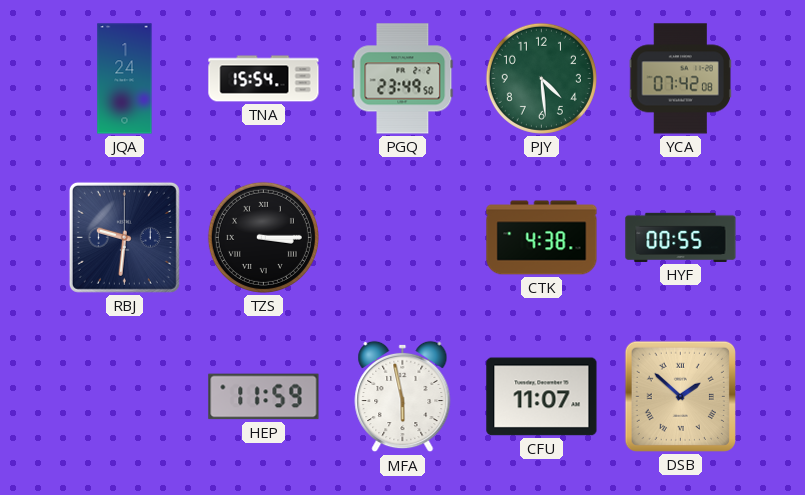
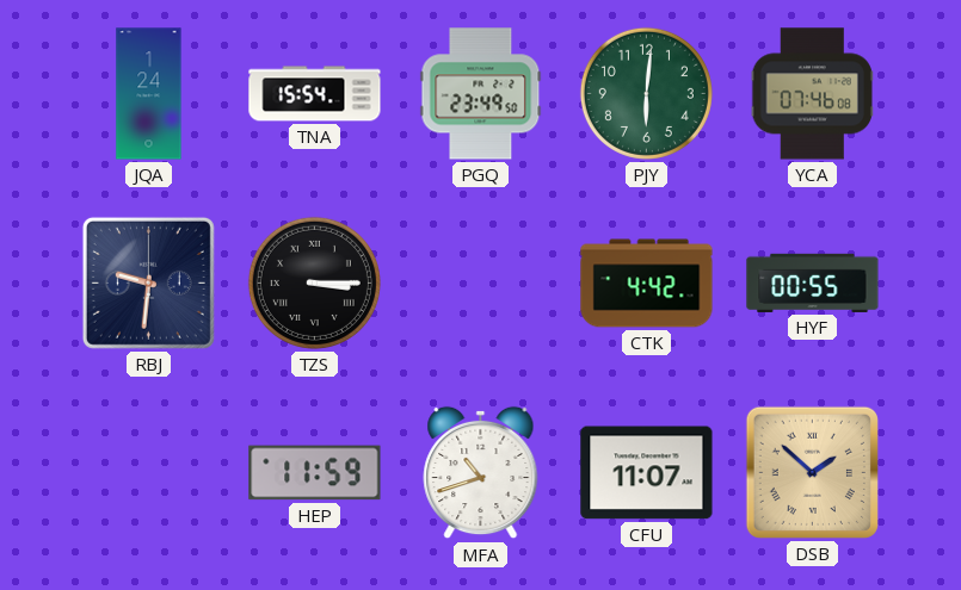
PJY: 4:29 -> 6:01
YCA: 07:42 -> 07:46
CTK: 4:38 -> 4:42
MFA: 5:58 -> 10:42
